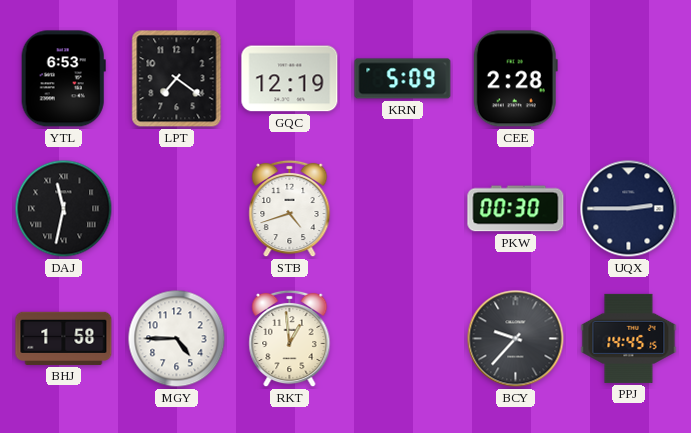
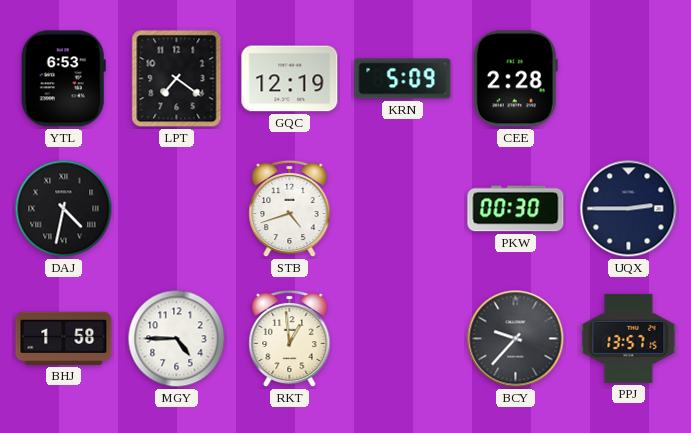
DAJ: 11:32 -> 4:32
PPJ: 14:45 -> 13:57
